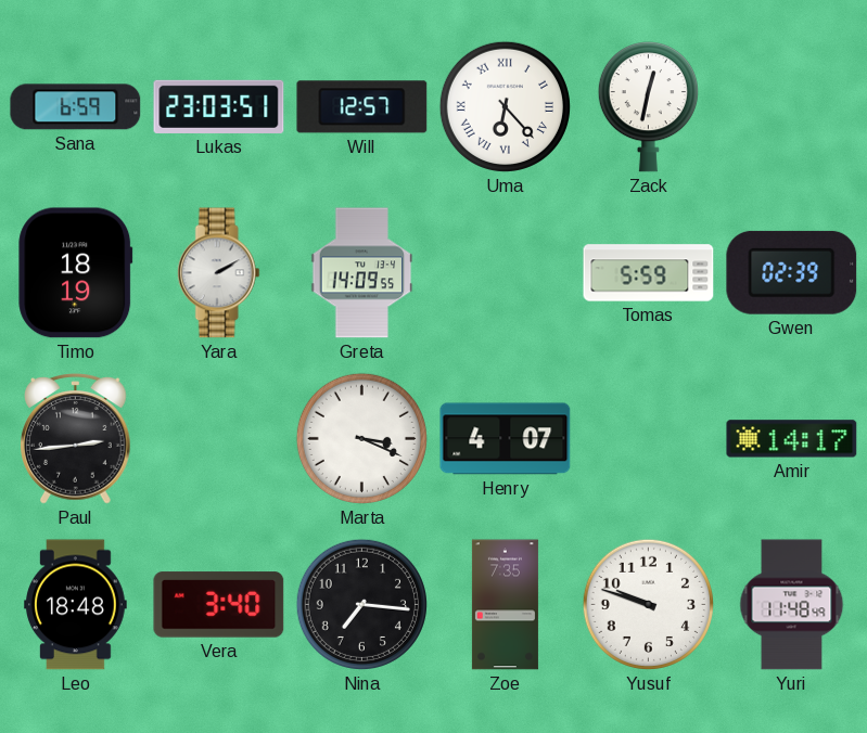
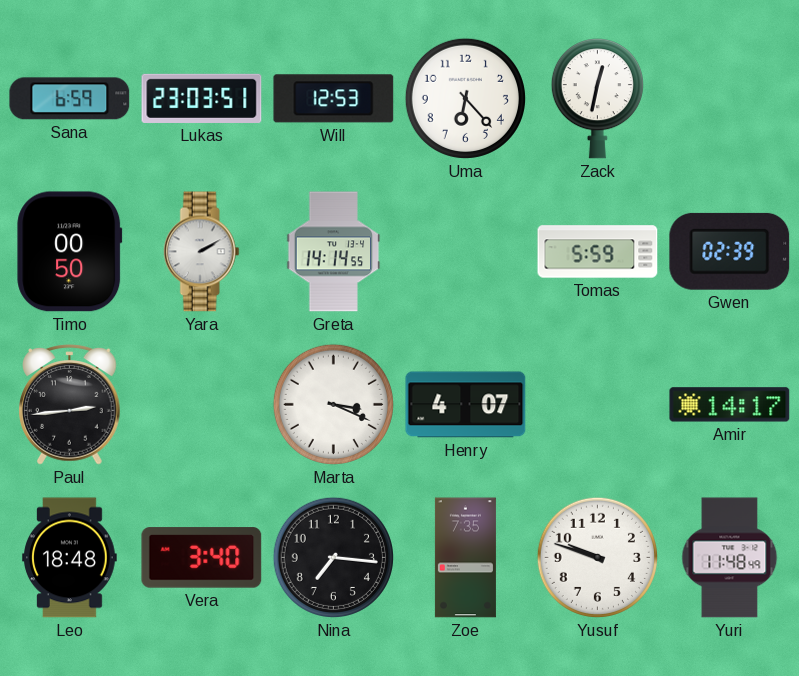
Will: 12:57 -> 12:53
Uma numerals: Roman -> Arabic
Timo: 18:19 -> 00:50
Greta: 14:09 -> 14:14
